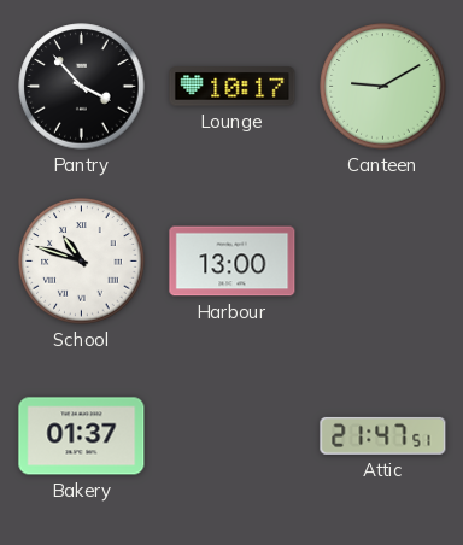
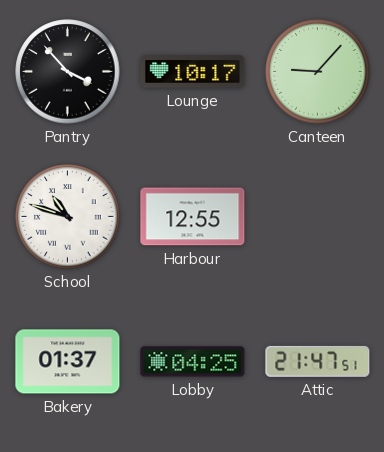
Canteen: 9:10 -> 9:07
Harbour: 13:00 -> 12:55
Lobby: none -> 04:25
